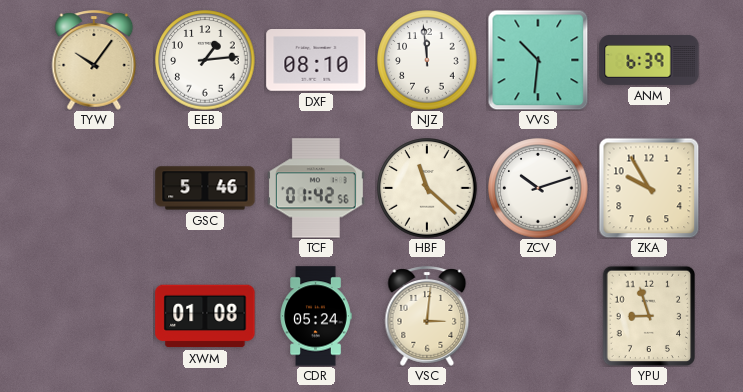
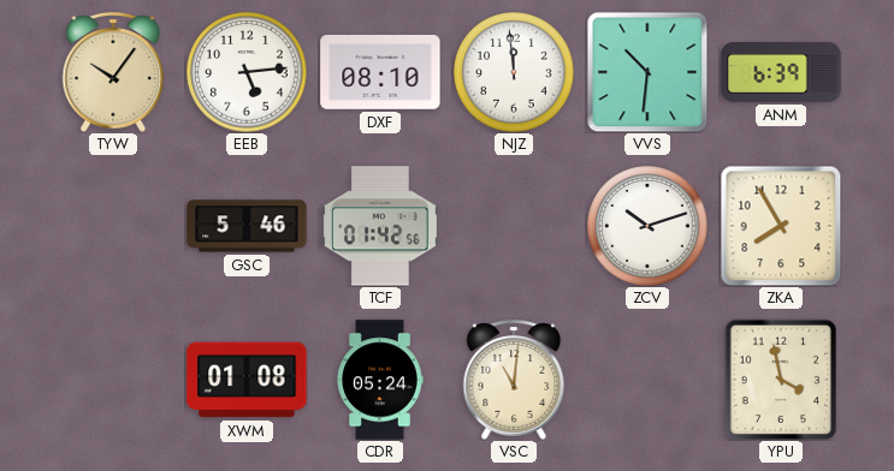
EEB: 1:14 -> 5:14
HBF: 11:22 -> none
ZKA: 9:55 -> 7:55
VSC: 3:01 -> 11:01
YPU: 8:57 -> 3:58
